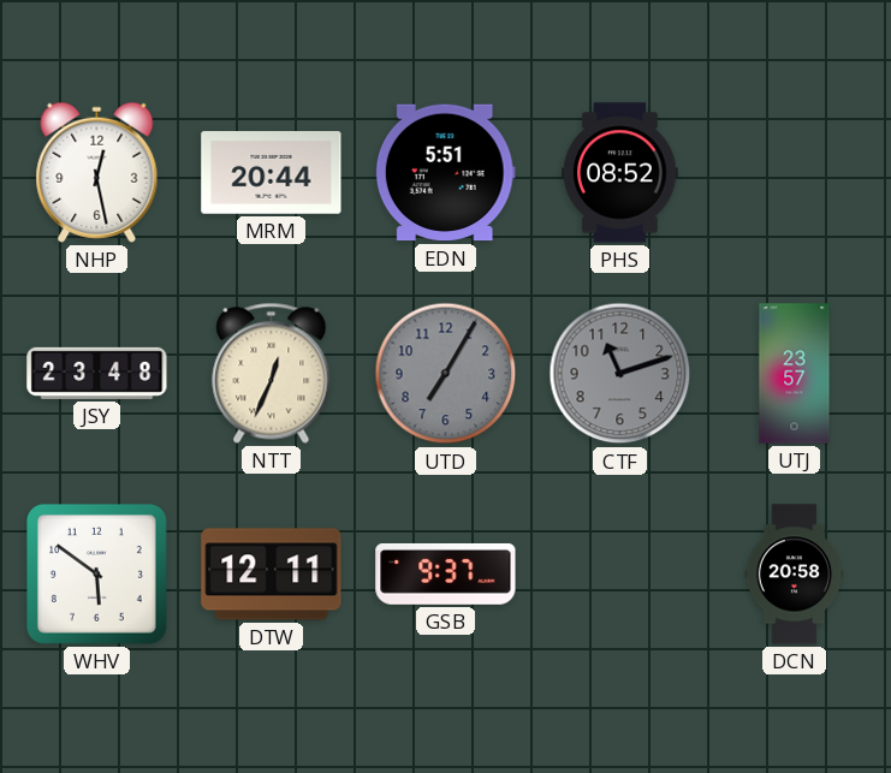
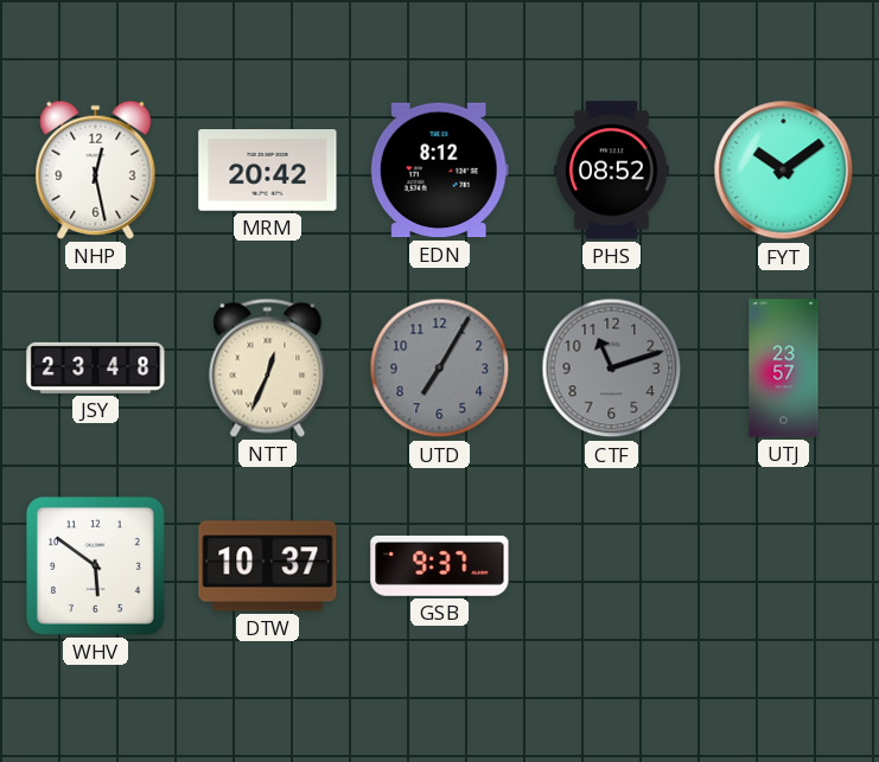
MRM: 20:44 -> 20:42
EDN: 5:51 -> 8:12
FYT: none -> 10:09
DTW: 12:11 -> 10:37
DCN: 20:58 -> none
